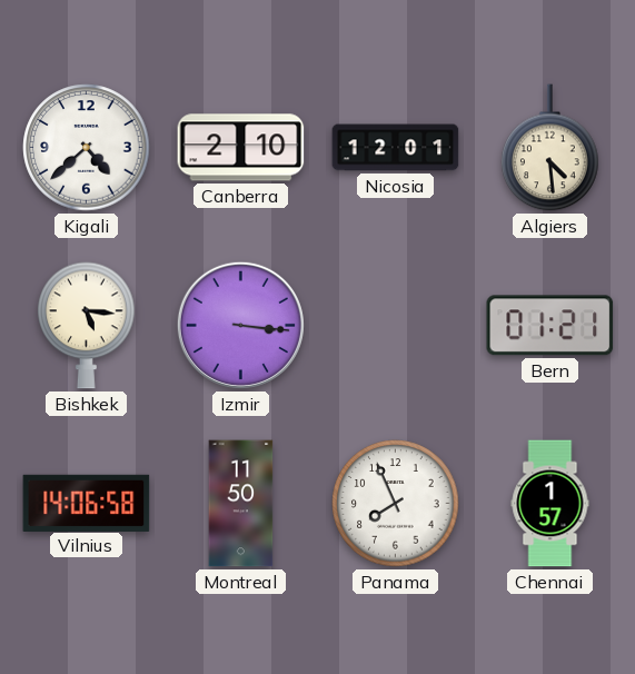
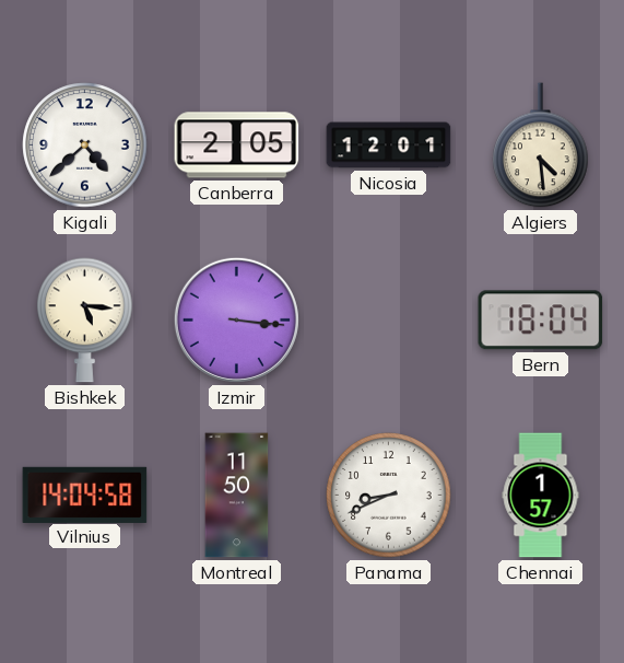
Canberra: 2:10 -> 2:05
Bern: 01:21 -> 18:04
Vilnius: 14:06 -> 14:04
Panama: 7:56 -> 8:41
